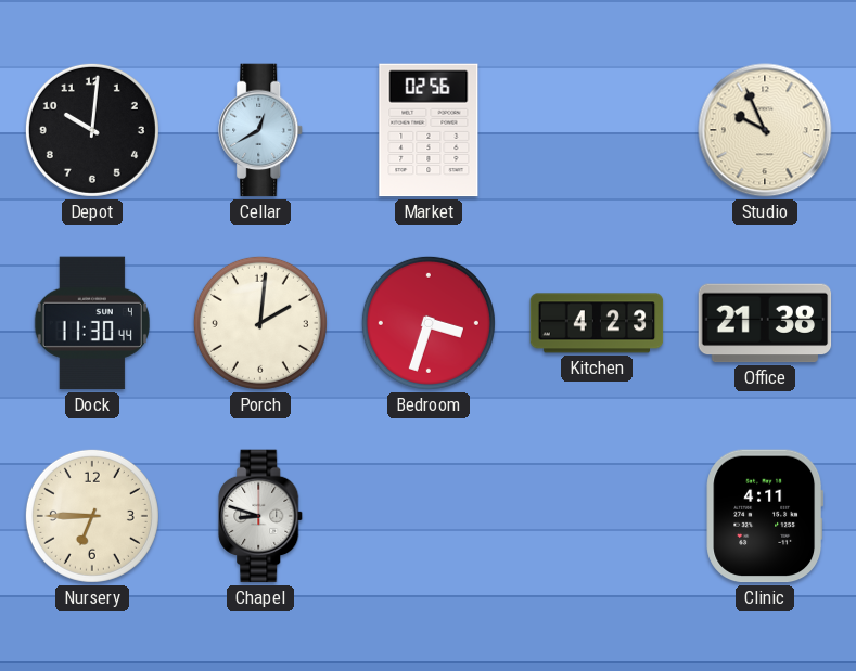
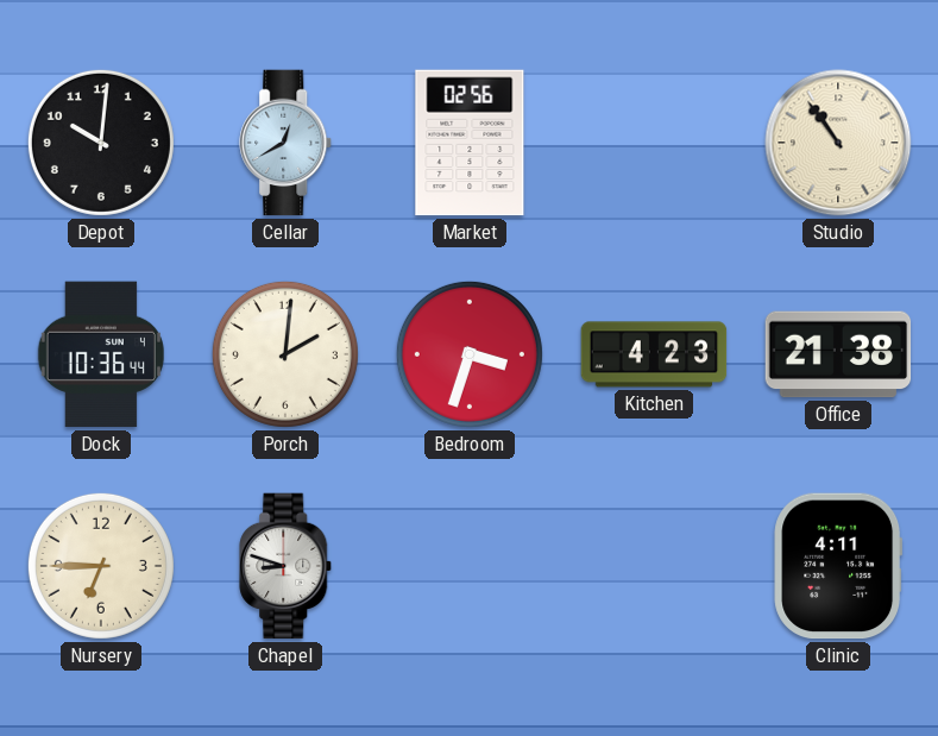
Studio: 9:56 -> 10:54
Dock: 11:30 -> 10:36
